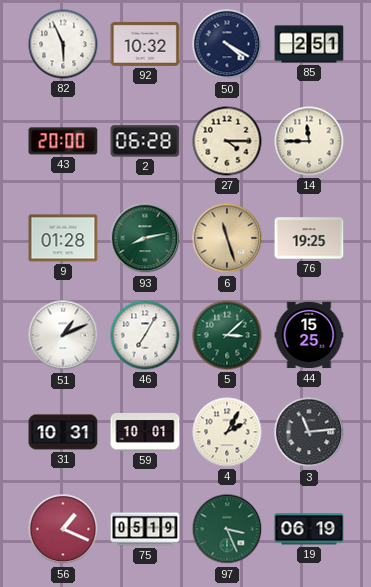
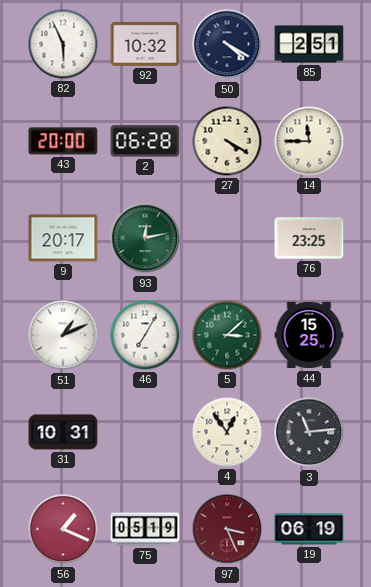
27: 4:15 -> 4:20
9: 01:28 -> 20:17
93: 8:13 -> 12:13
6: 11:27 -> none
76: 19:25 -> 23:25
59: 10:01 -> none
4: 2:05 -> 12:54
97 dial: green -> burgundy
